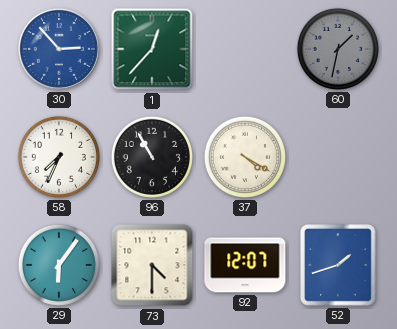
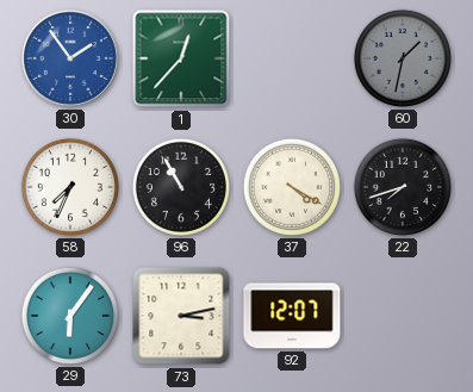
30: 2:53 -> 1:54
22: none -> 7:42
73: 4:30 -> 3:13
52: 1:42 -> none
